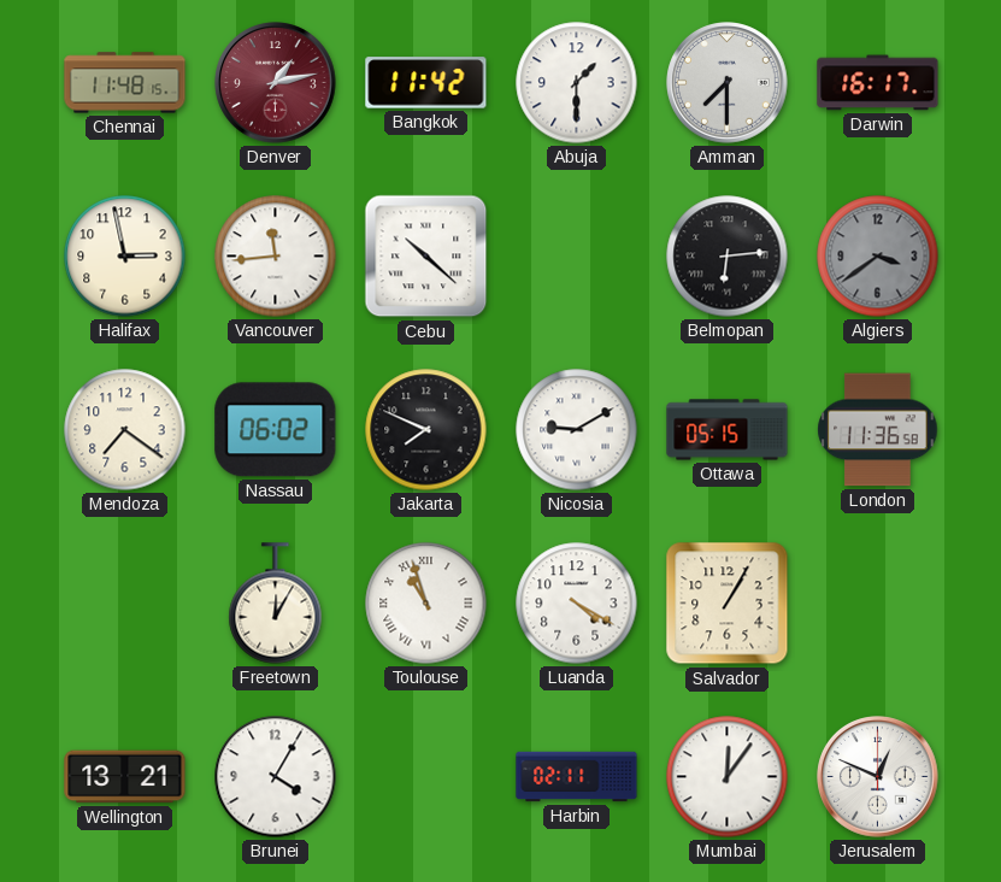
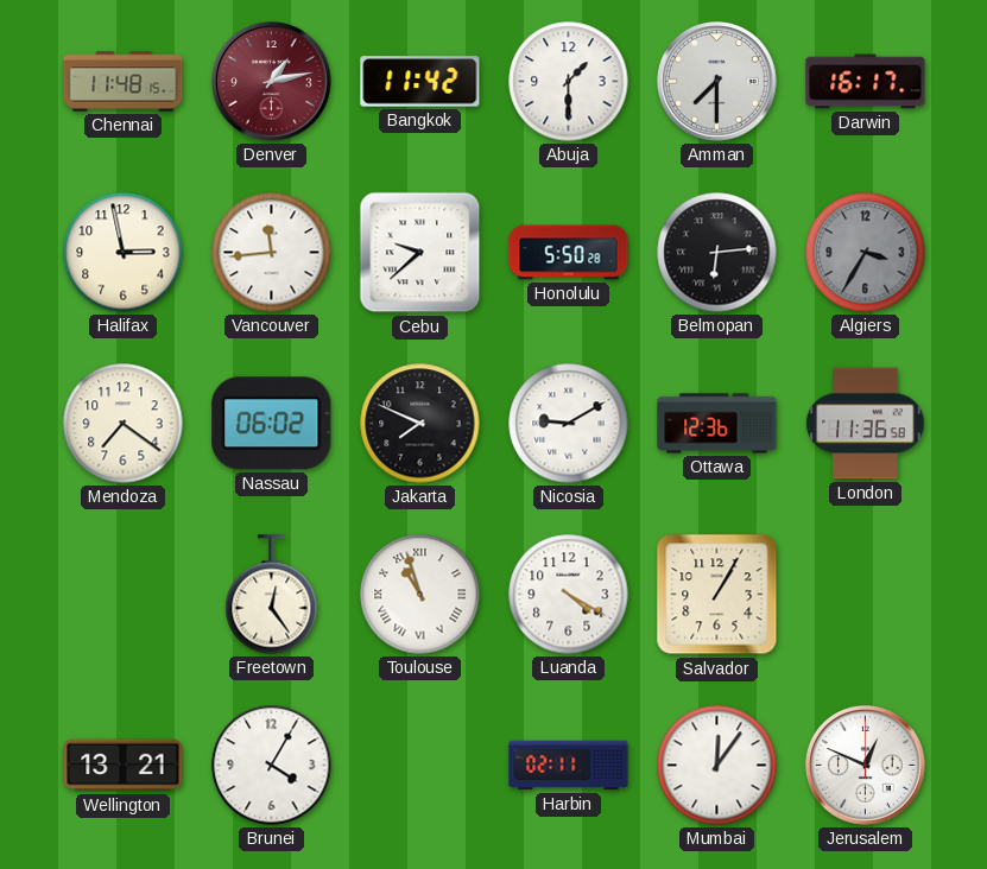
Cebu: 10:22 -> 9:38
Honolulu: none -> 5:50
Algiers: 3:39 -> 3:35
Ottawa: 05:15 -> 12:36
Freetown: 12:05 -> 12:24
